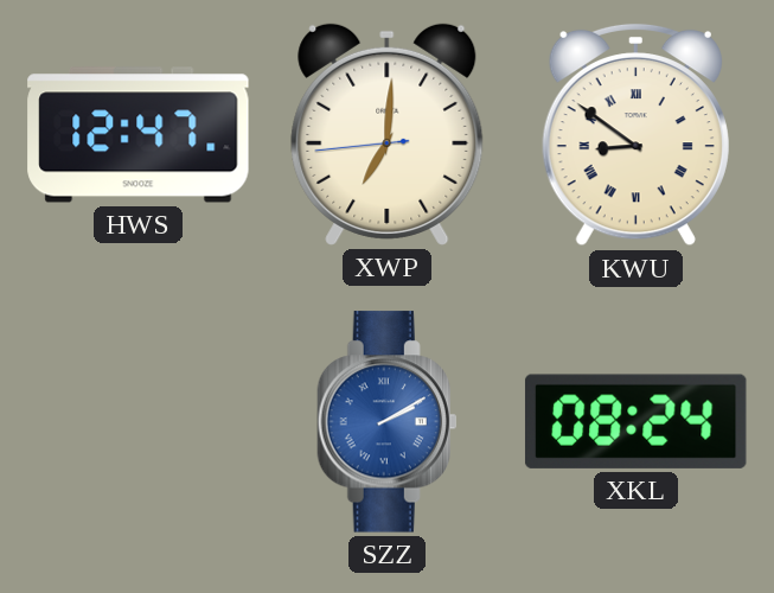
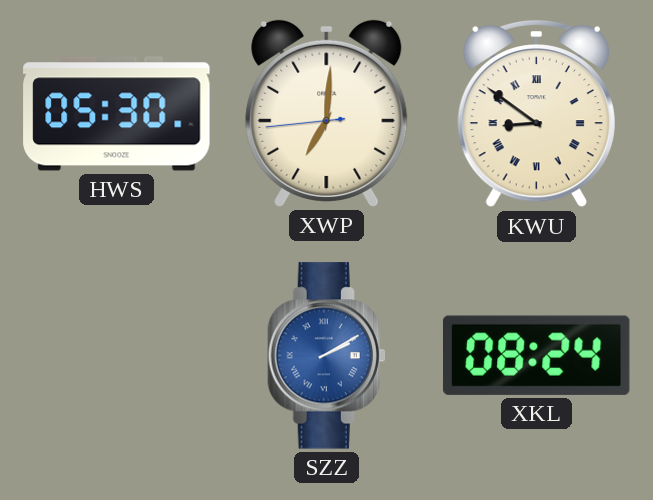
HWS: 12:47 -> 05:30
